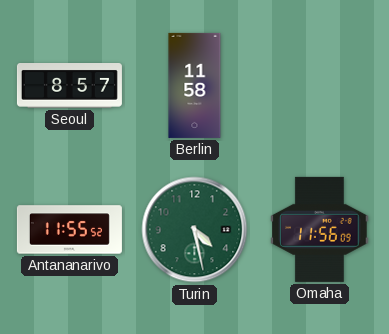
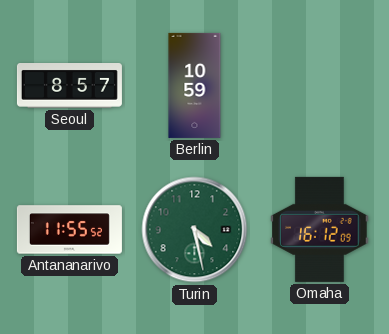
Berlin: 11:58 -> 10:59
Omaha: 11:56 -> 16:12
